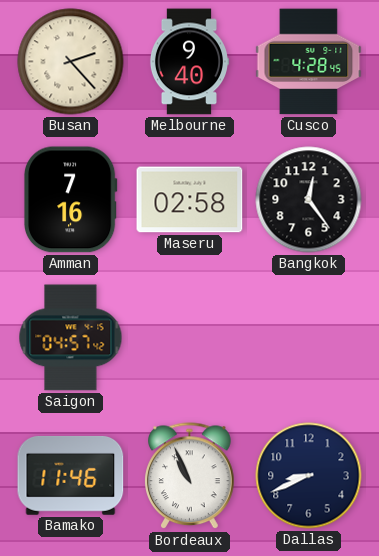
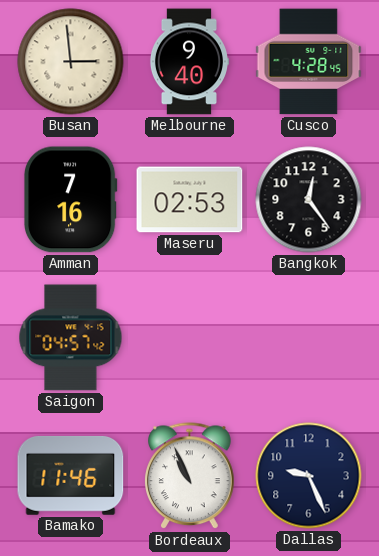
Busan: 2:23 -> 2:59
Maseru: 02:58 -> 02:53
Dallas: 8:41 -> 9:26
